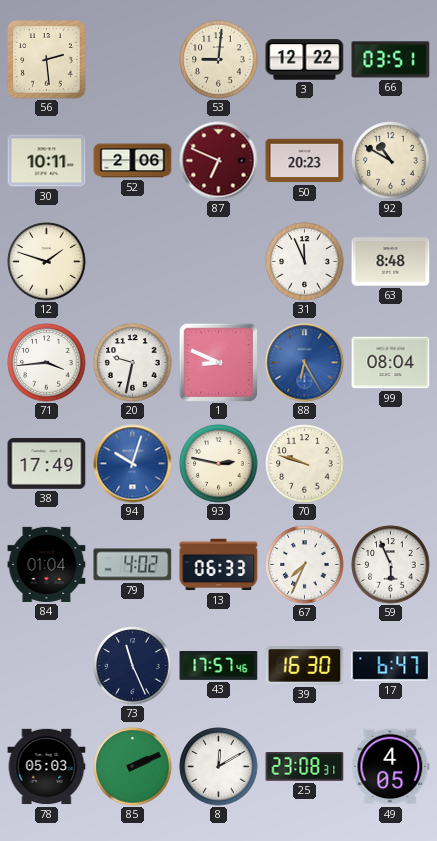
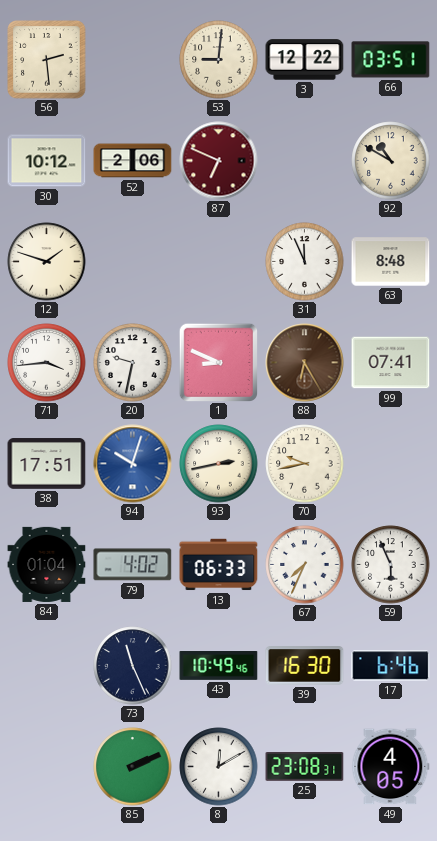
30: 10:11 -> 10:12
50: 20:23 -> none
88 dial: blue -> brown
99: 08:04 -> 07:41
38: 17:49 -> 17:51
93: 2:47 -> 2:43
70: 9:48 -> 9:43
43: 17:57 -> 10:49
17: 6:47 -> 6:46
78: 05:03 -> none
